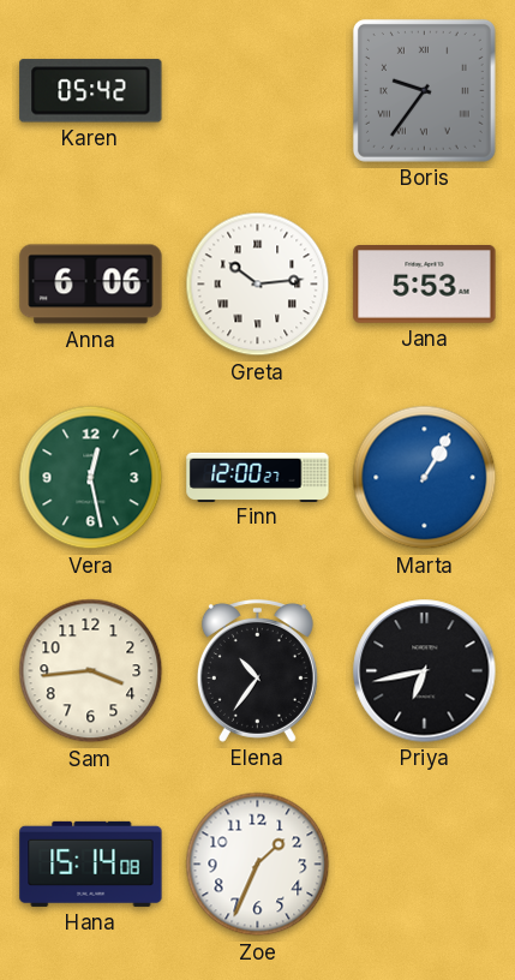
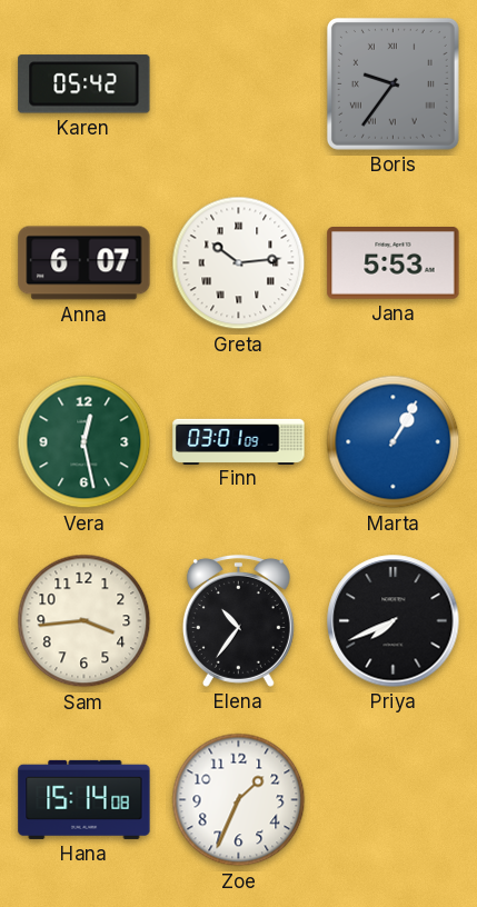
Anna: 6:06 -> 6:07
Finn: 12:00 -> 03:01
Priya: 6:43 -> 7:41
